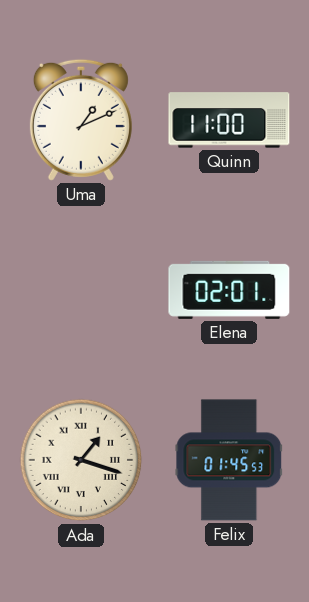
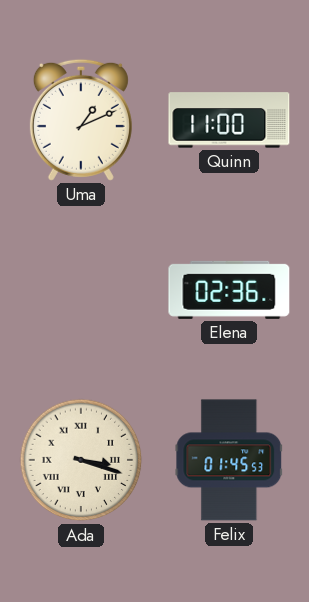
Elena: 02:01 -> 02:36
Ada: 1:18 -> 3:18
